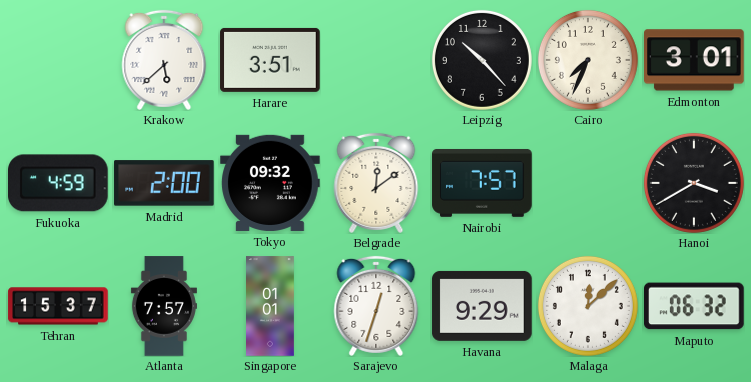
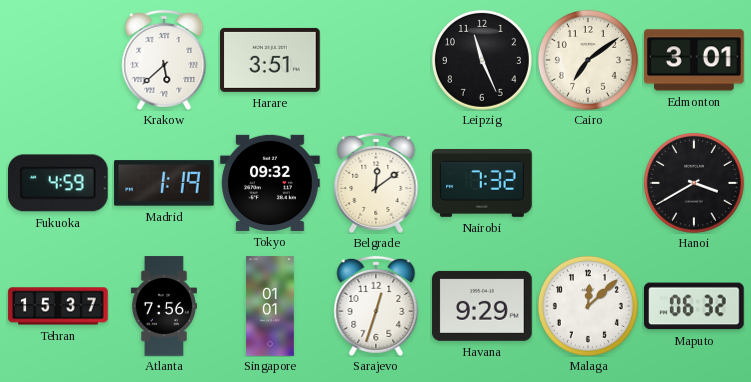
Leipzig: 10:23 -> 11:26
Cairo: 7:34 -> 7:09
Madrid: 2:00 -> 1:19
Nairobi: 7:57 -> 7:32
Atlanta: 7:57 -> 7:56
